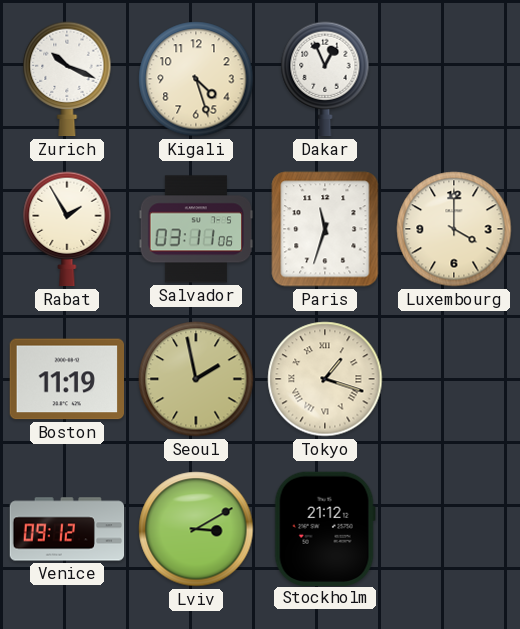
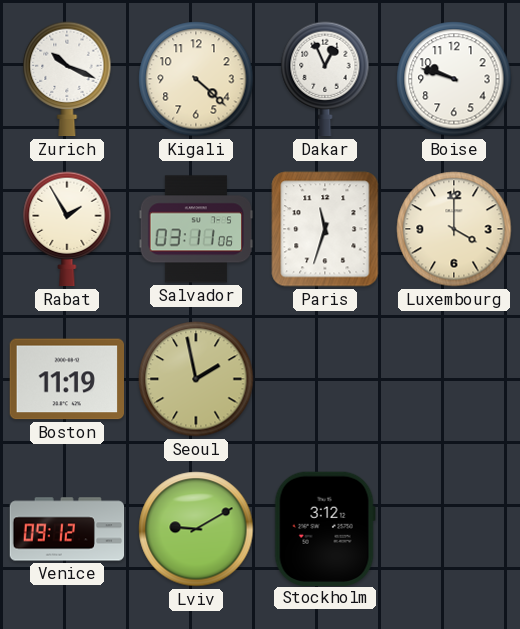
Kigali: 4:27 -> 4:22
Boise: none -> 9:48
Tokyo: 1:18 -> none
Lviv: 3:10 -> 9:10
Stockholm: 21:12 -> 3:12
